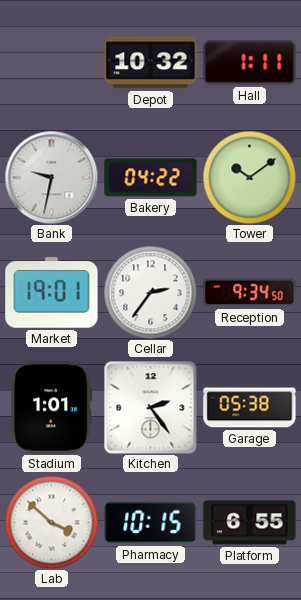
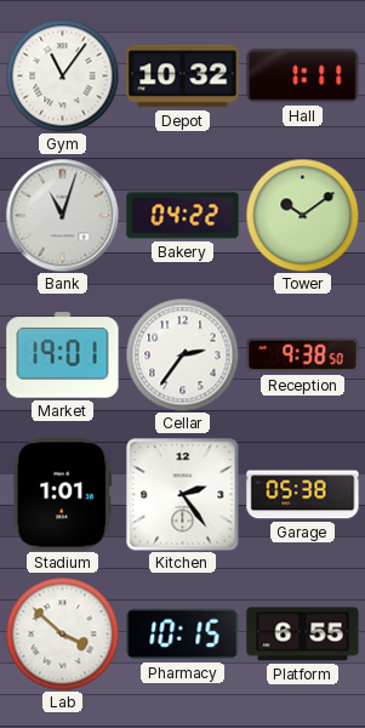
Gym: none -> 11:06
Bank: 9:32 -> 11:03
Reception: 9:34 -> 9:38
